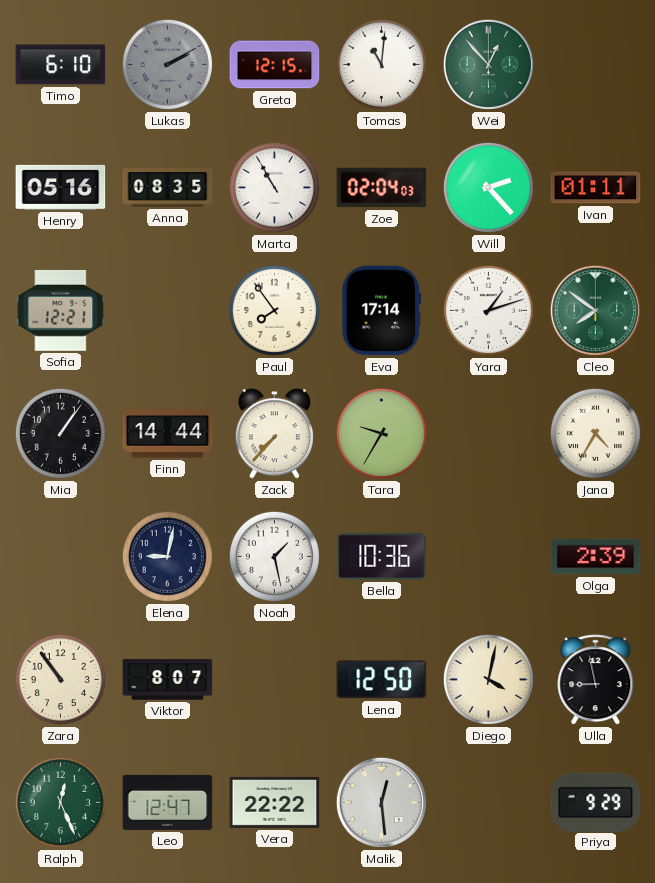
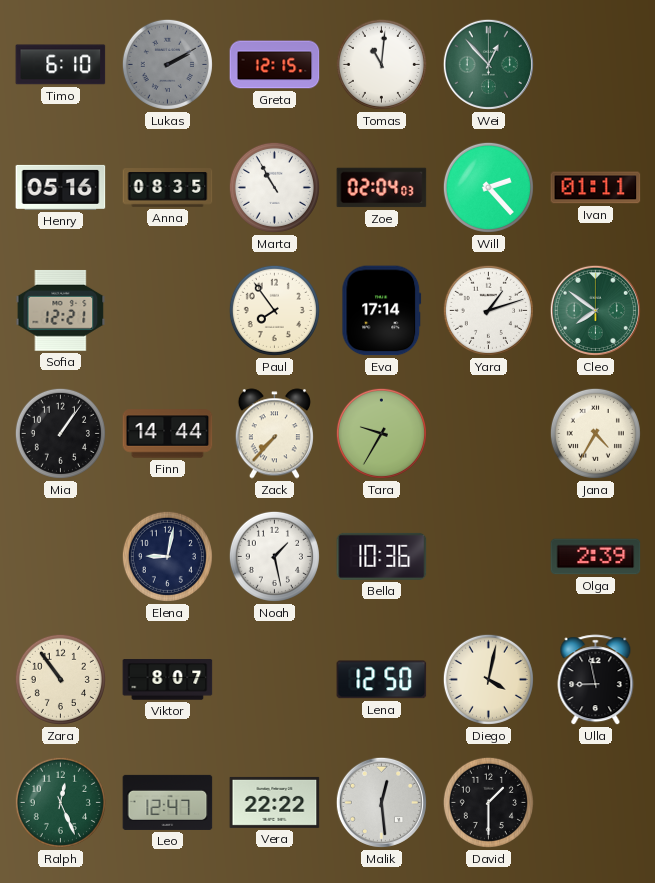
David: none -> 1:30
Priya: 9:29 -> none
